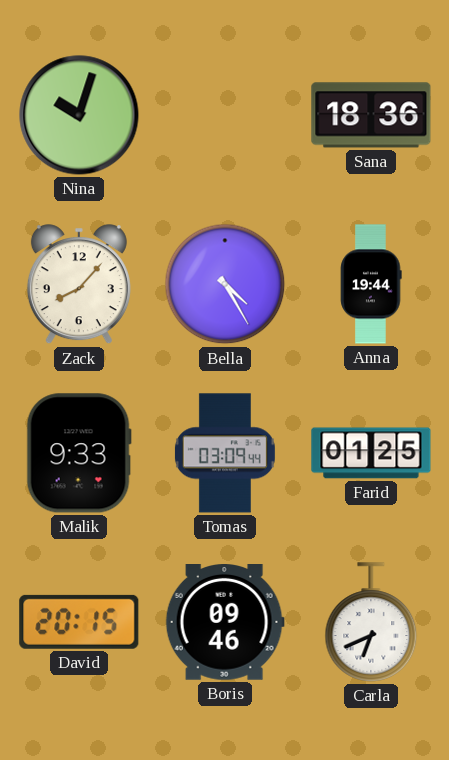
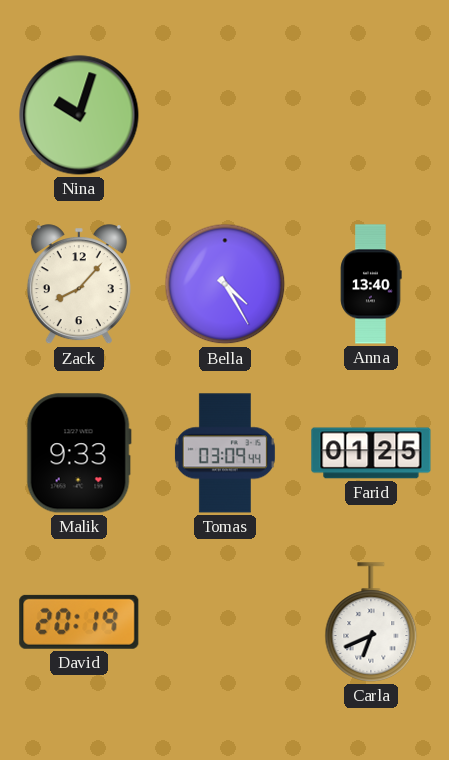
Sana: 18:36 -> none
Anna: 19:44 -> 13:40
David: 20:15 -> 20:19
Boris: 09:46 -> none
